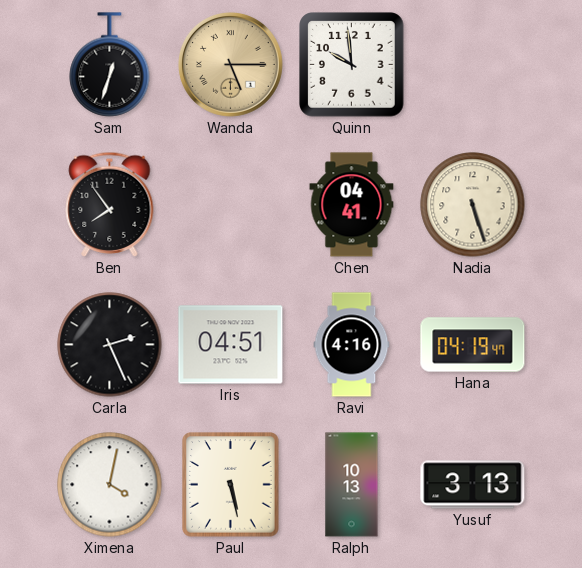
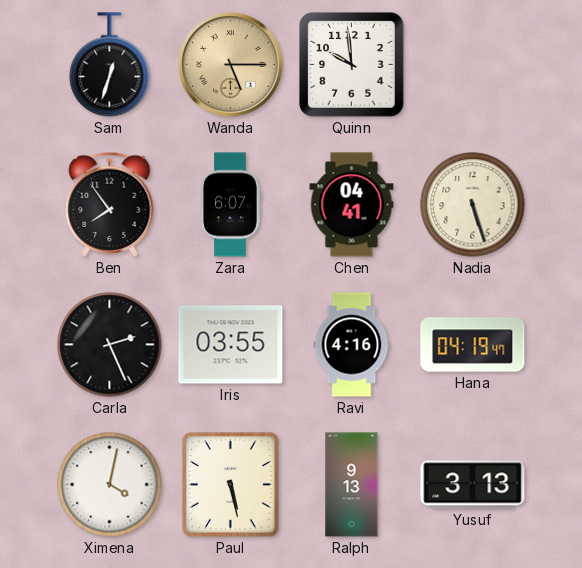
Zara: none -> 6:07
Iris: 04:51 -> 03:55
Ralph: 10:13 -> 9:13
